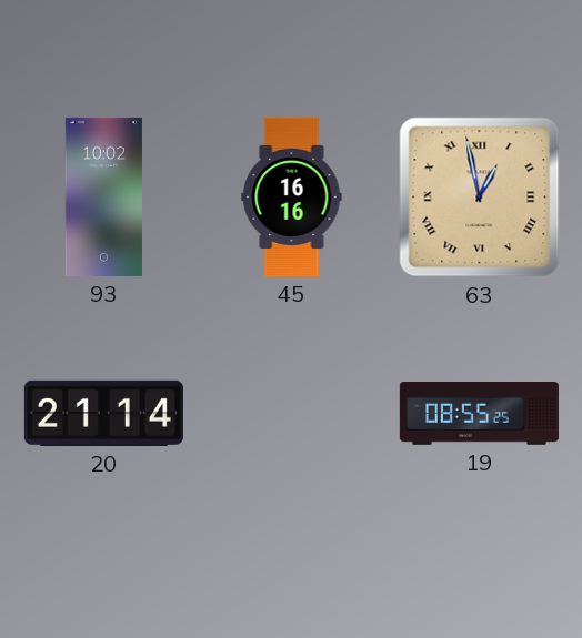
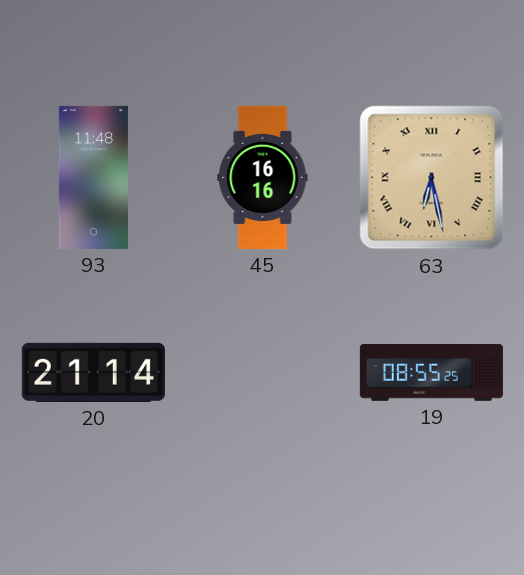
93: 10:02 -> 11:48
63: 12:58 -> 6:28
